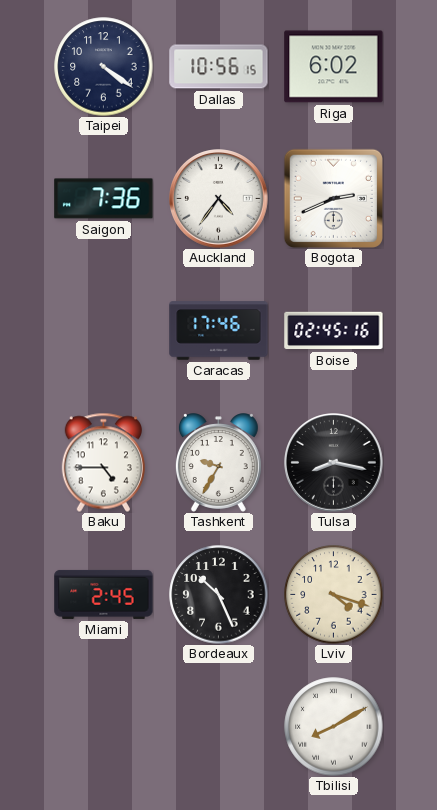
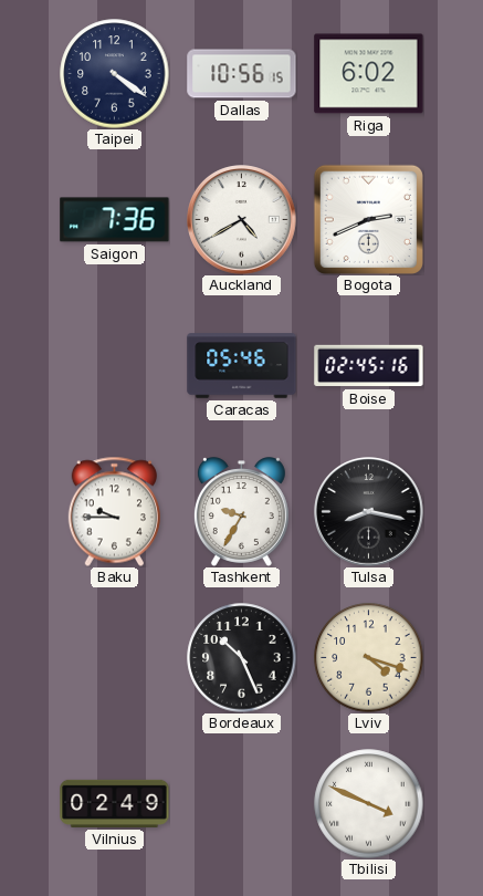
Auckland: 4:36 -> 4:40
Caracas: 17:46 -> 05:46
Baku: 4:45 -> 9:45
Miami: 2:45 -> none
Vilnius: none -> 02:49
Tbilisi: 8:10 -> 3:49
